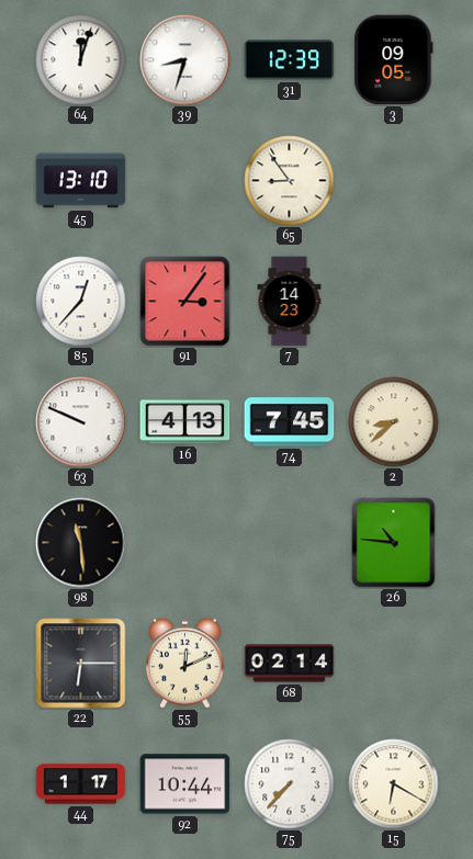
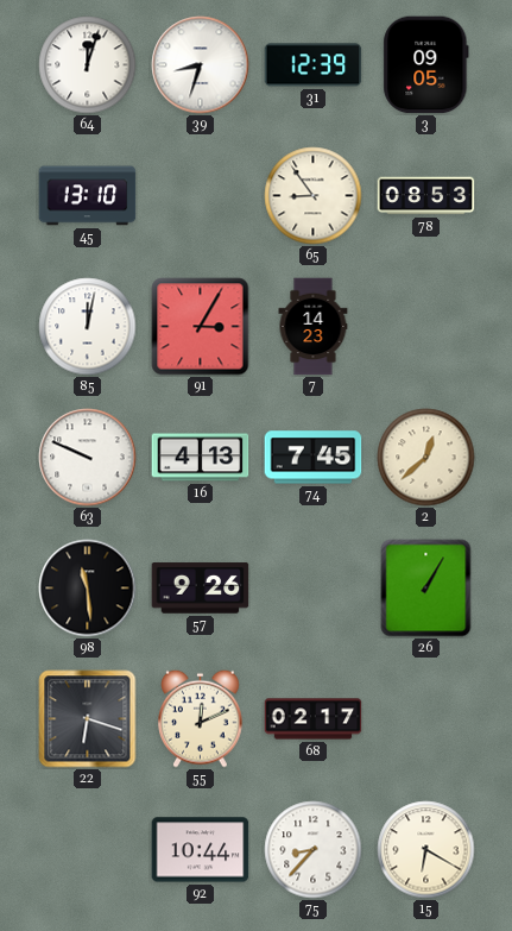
78: none -> 08:53
85: 12:37 -> 12:02
91: 3:06 -> 3:05
2: 8:38 -> 12:38
57: none -> 9:26
26: 10:46 -> 1:05
22: 6:15 -> 6:18
68: 02:14 -> 02:17
44: 1:17 -> none
75: 7:37 -> 8:37
